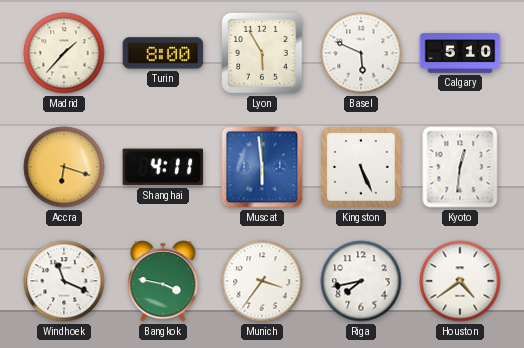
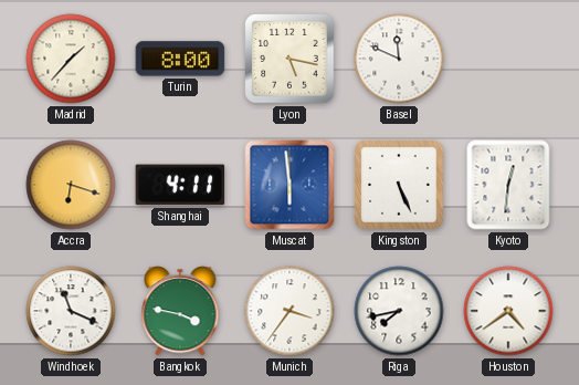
Lyon: 5:55 -> 5:17
Basel: 5:49 -> 11:49
Calgary: 5:10 -> none
